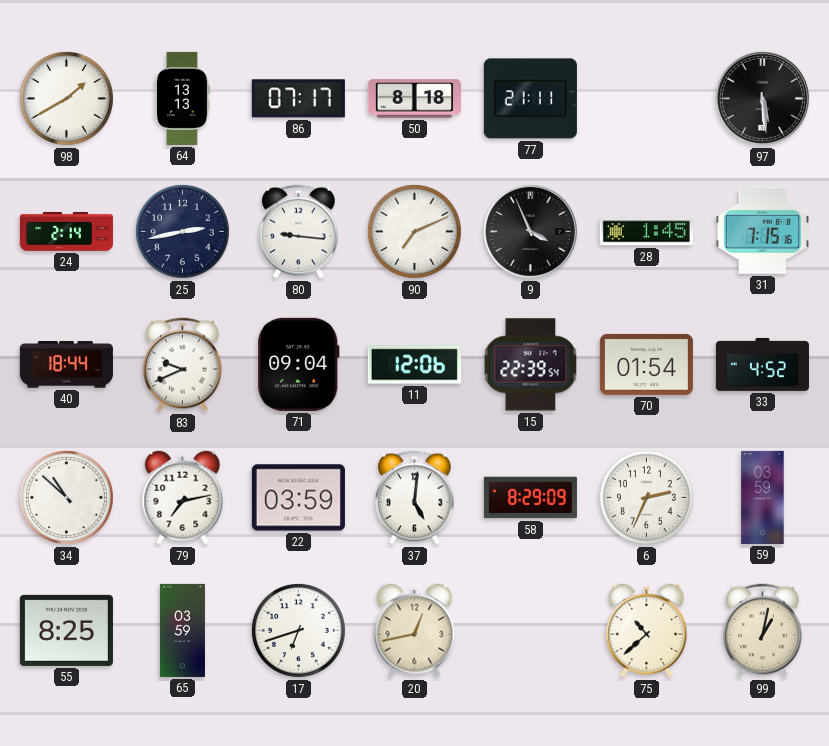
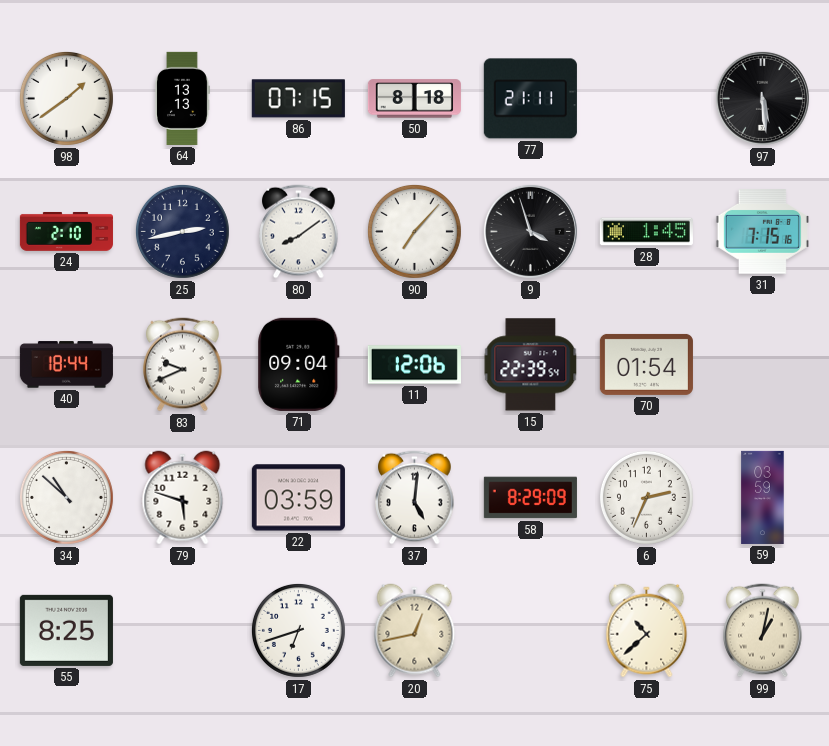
98: 1:40 -> 1:39
86: 07:17 -> 07:15
24: 2:14 -> 2:10
80: 9:16 -> 8:09
90: 7:11 -> 7:07
9: 3:56 -> 3:57
33: 4:52 -> none
79: 7:13 -> 5:48
65: 03:59 -> none
